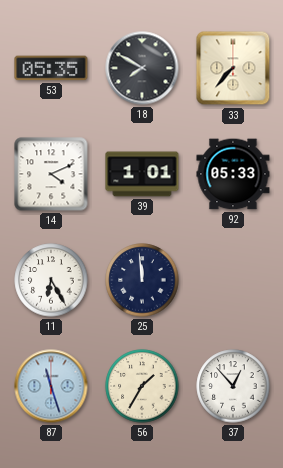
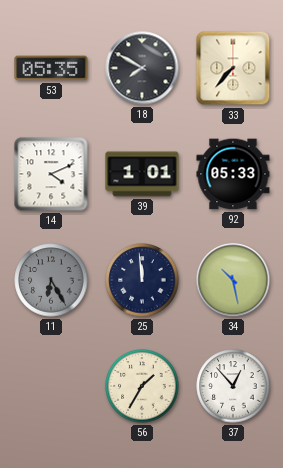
11 dial: white -> grey
34: none -> 10:28
87: 11:27 -> none
